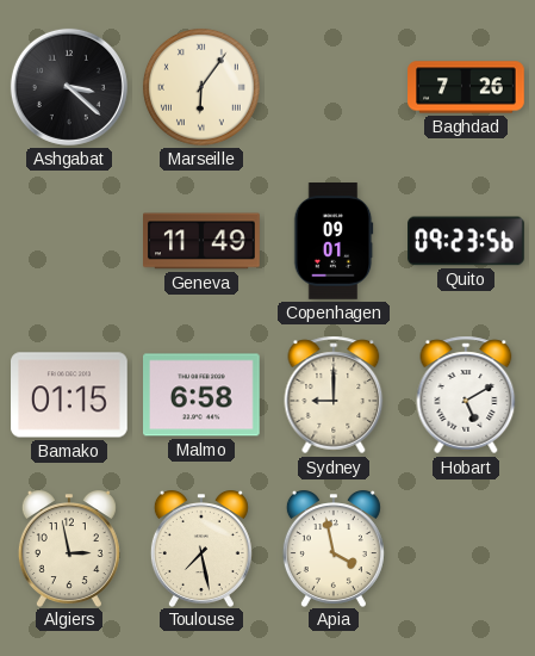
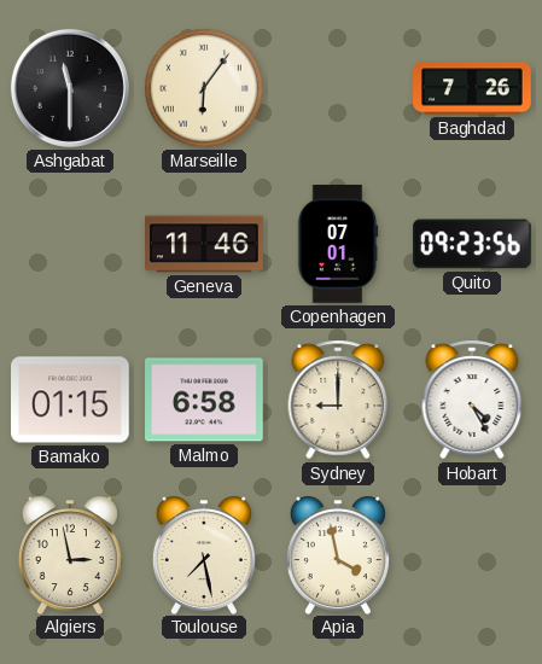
Ashgabat: 3:22 -> 11:30
Geneva: 11:49 -> 11:46
Copenhagen: 09:01 -> 07:01
Hobart: 5:10 -> 4:25
